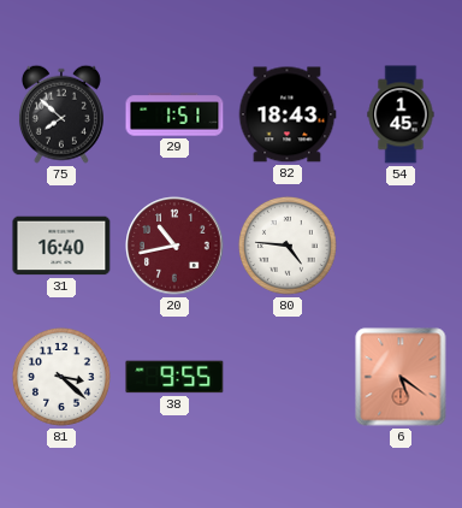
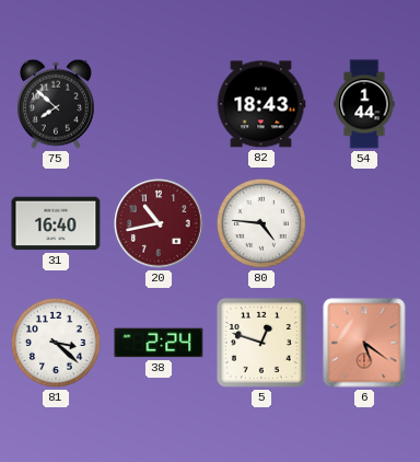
29: 1:51 -> none
54: 1:45 -> 1:44
38: 9:55 -> 2:24
5: none -> 12:48
